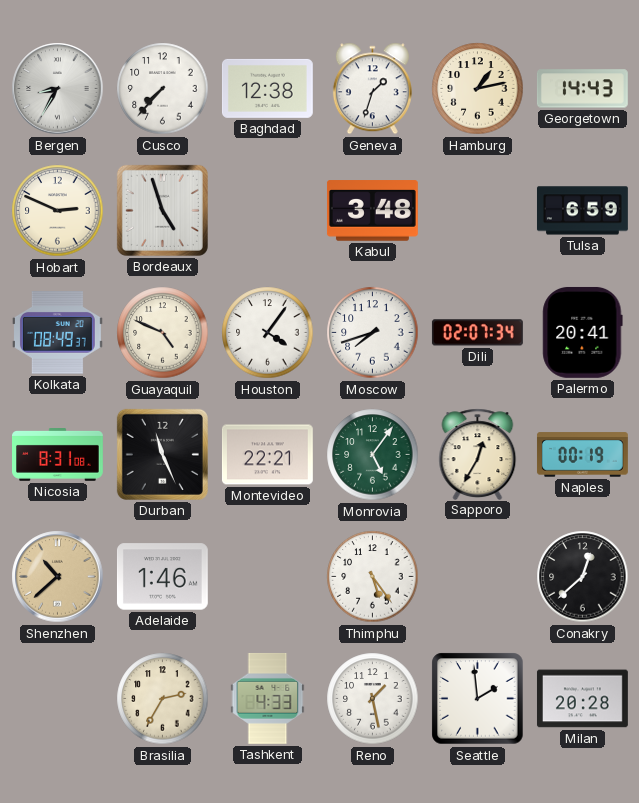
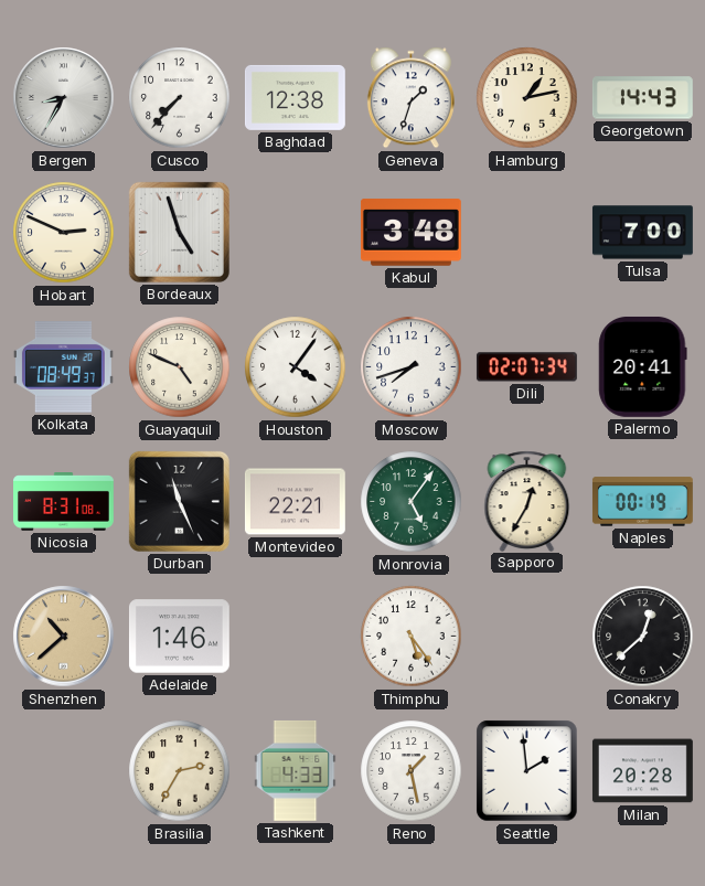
Tulsa: 6:59 -> 7:00
